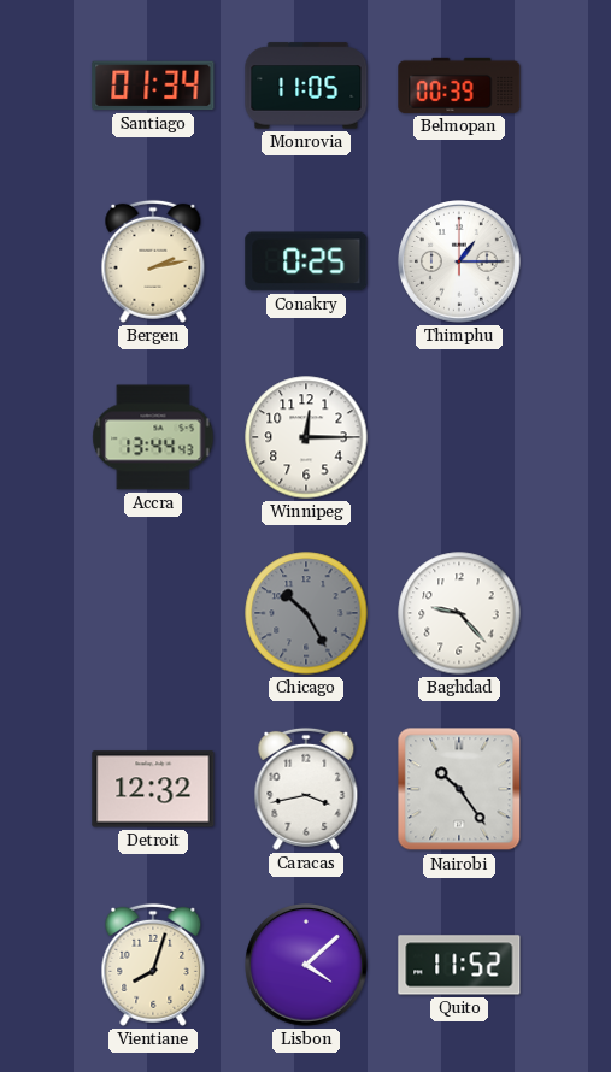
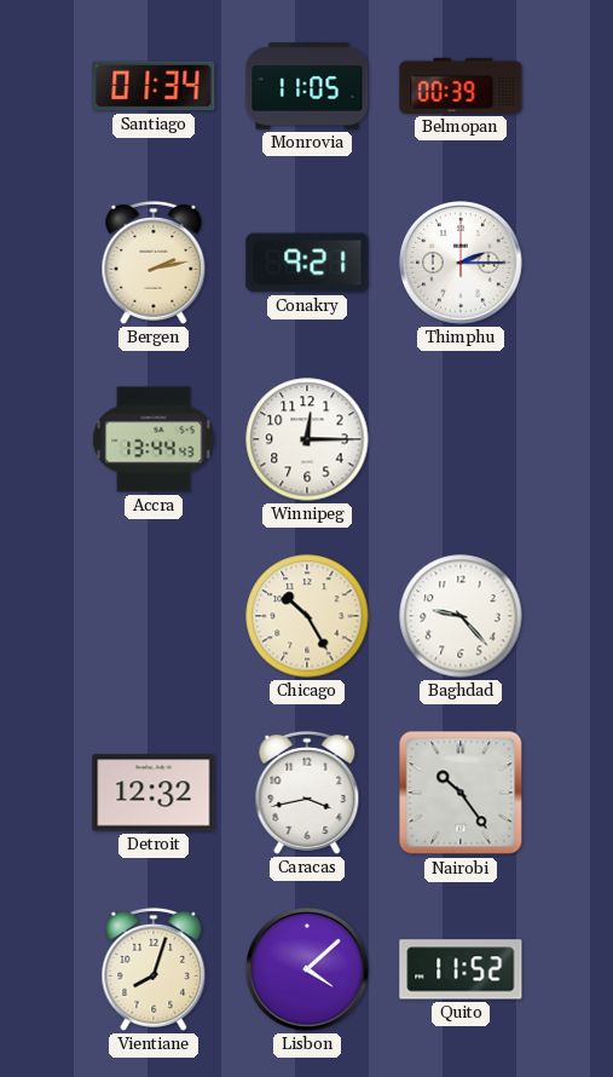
Conakry: 0:25 -> 9:21
Thimphu: 1:15 -> 2:15
Chicago dial: grey -> cream
